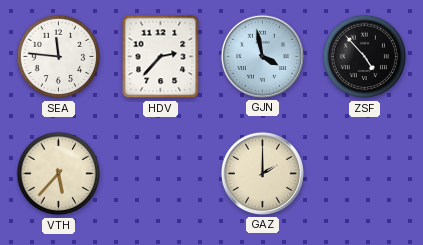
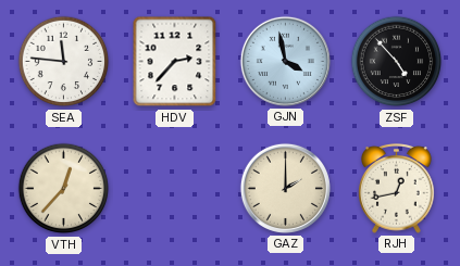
VTH: 5:37 -> 12:37
RJH: none -> 12:43
